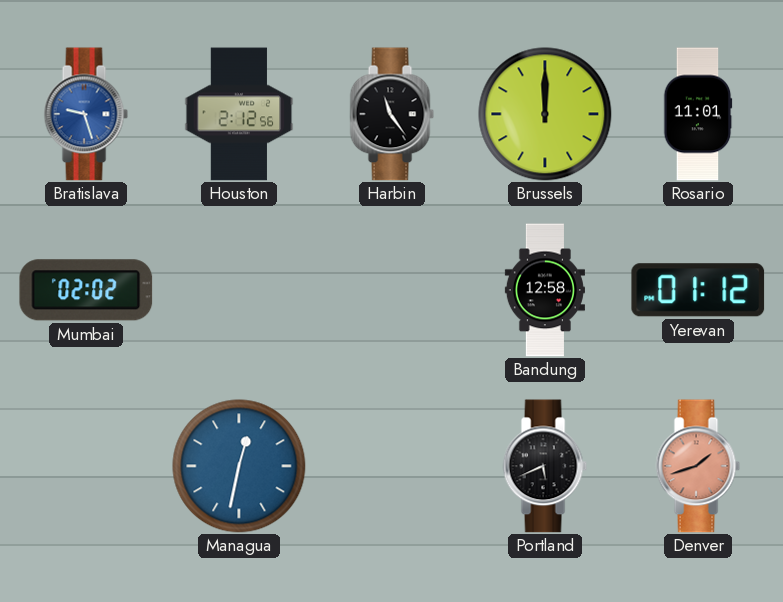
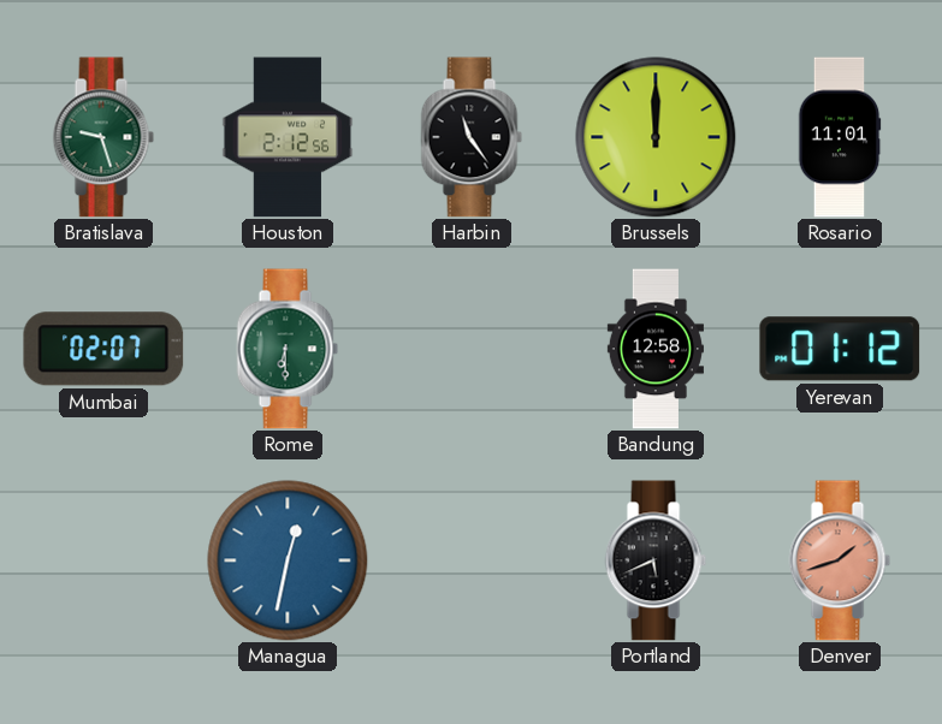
Bratislava dial: blue -> green
Mumbai: 02:02 -> 02:07
Rome: none -> 6:30
